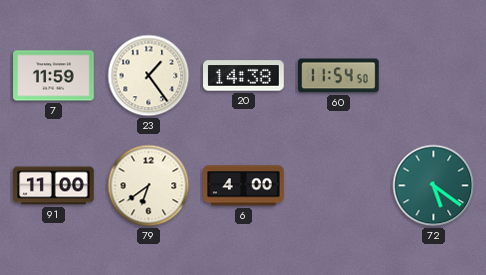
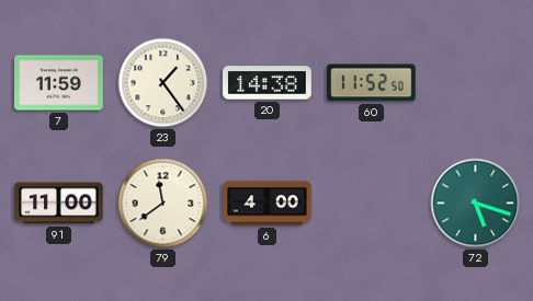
60: 11:54 -> 11:52
79: 6:39 -> 11:39
72: 5:21 -> 5:18
